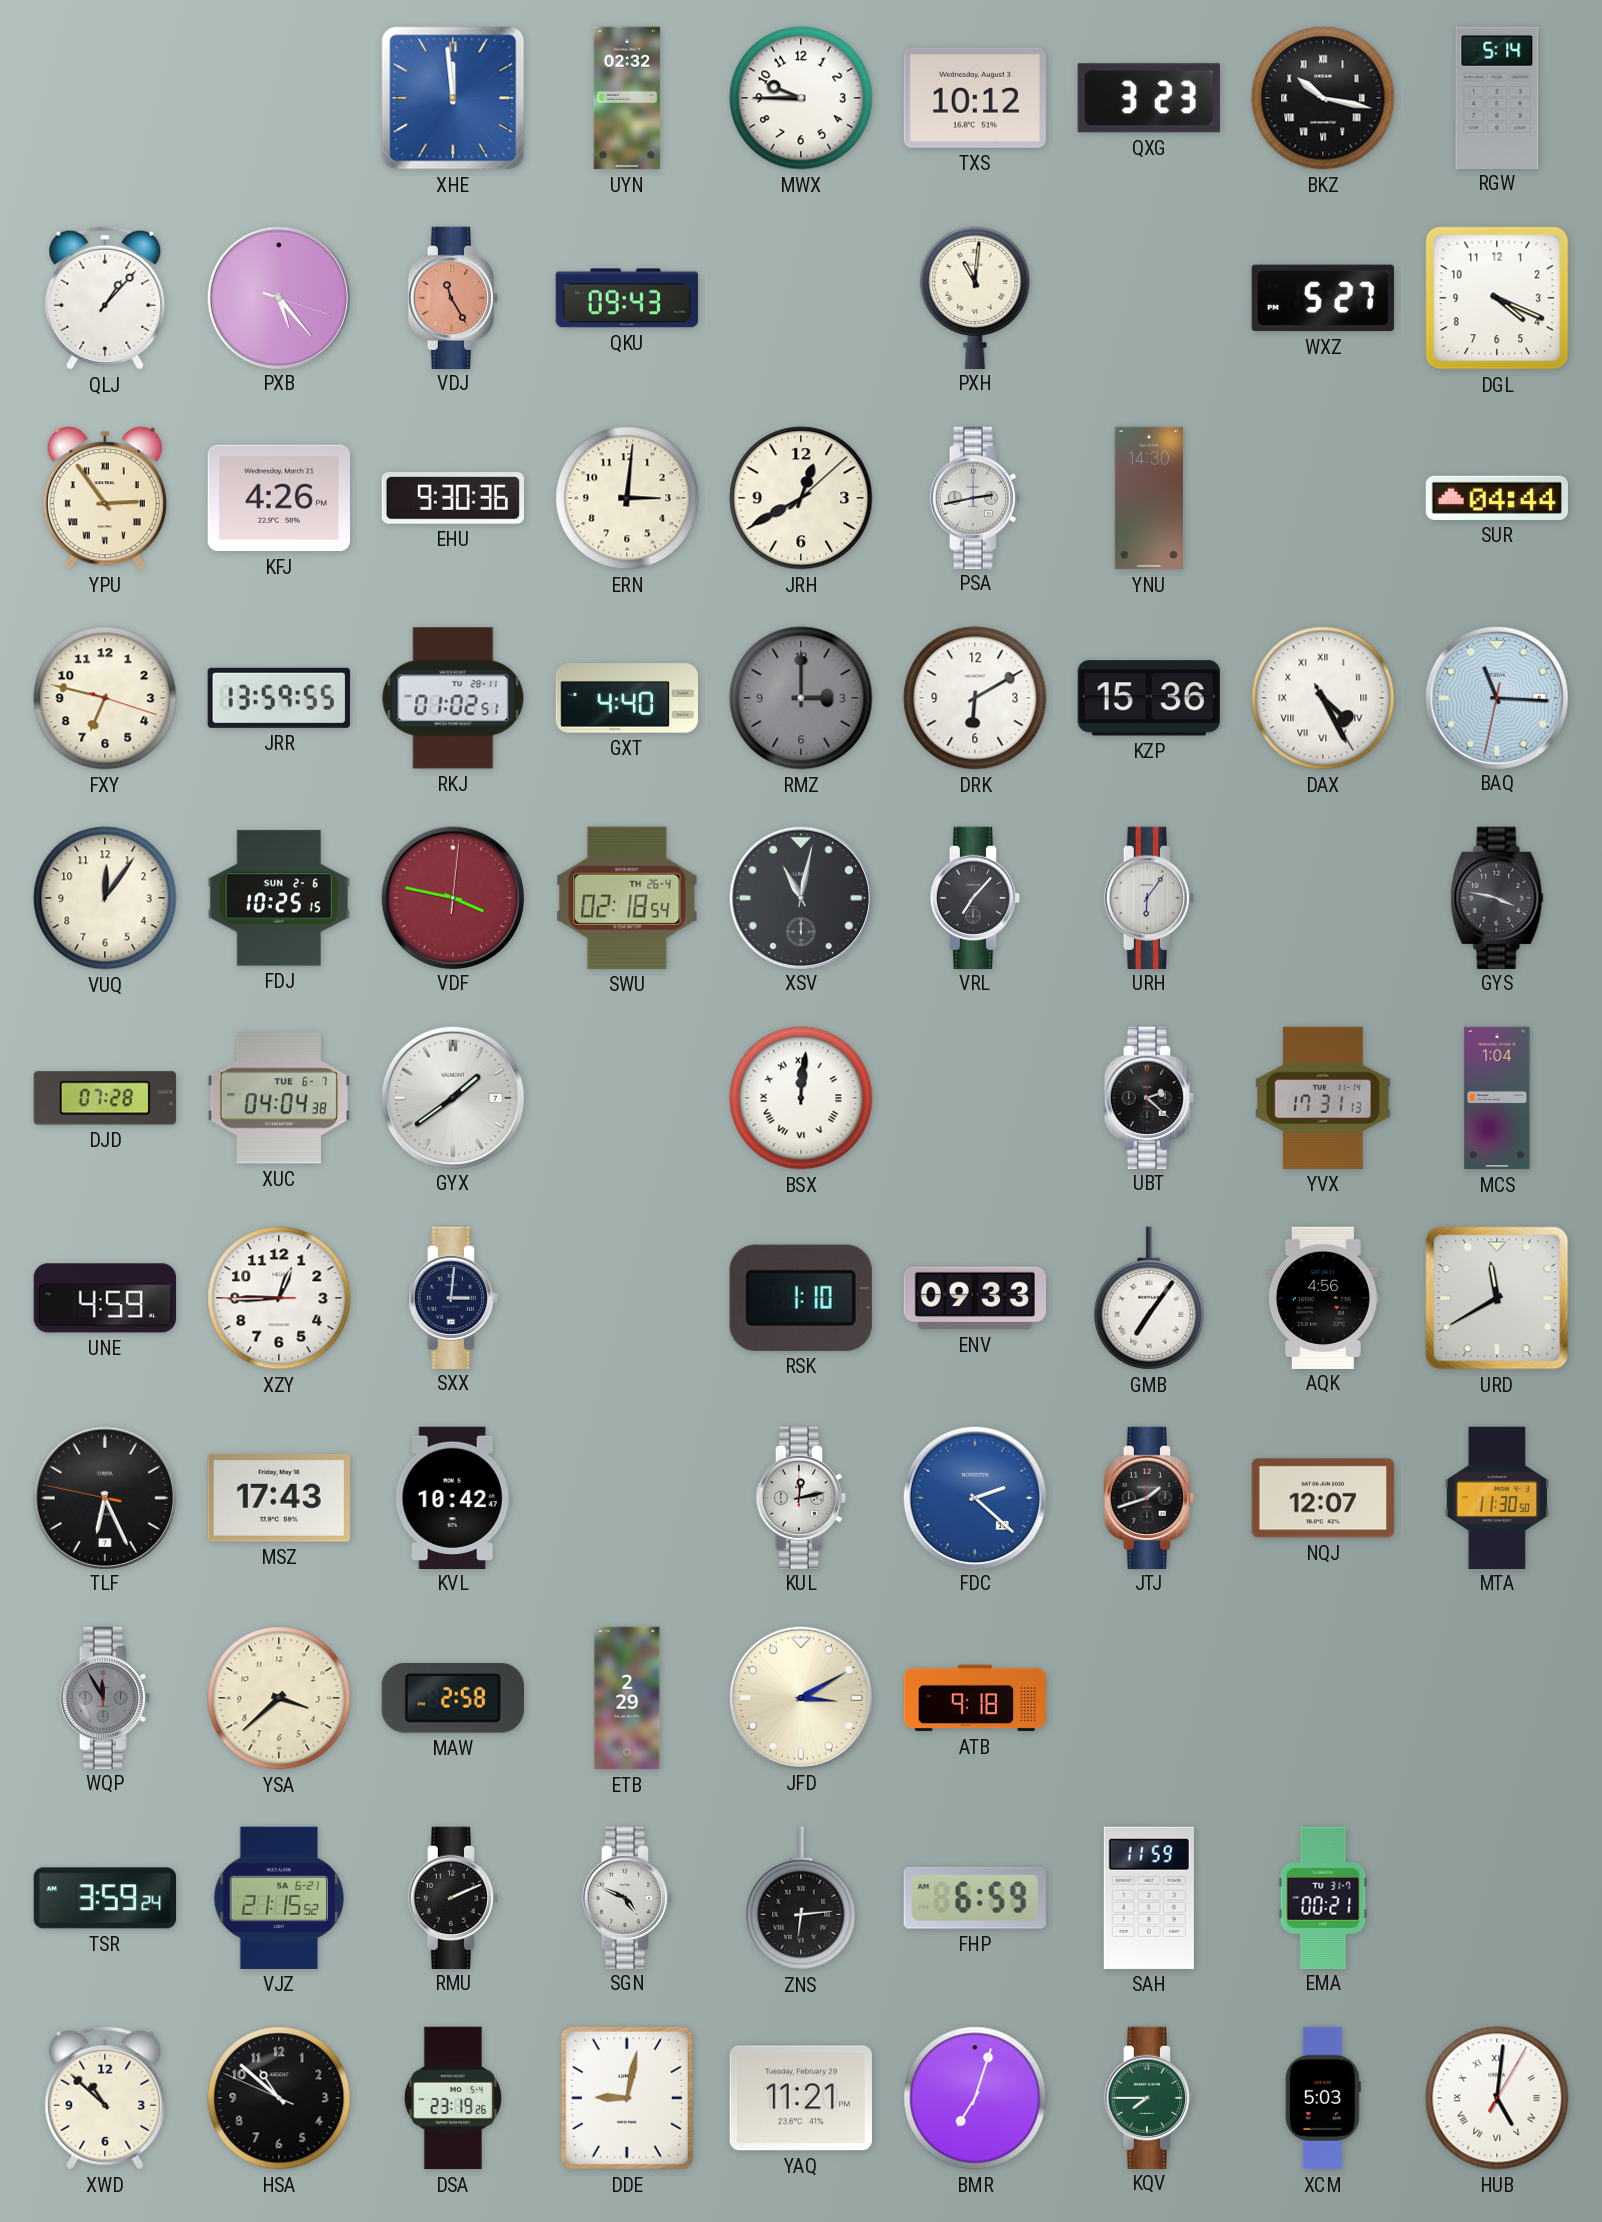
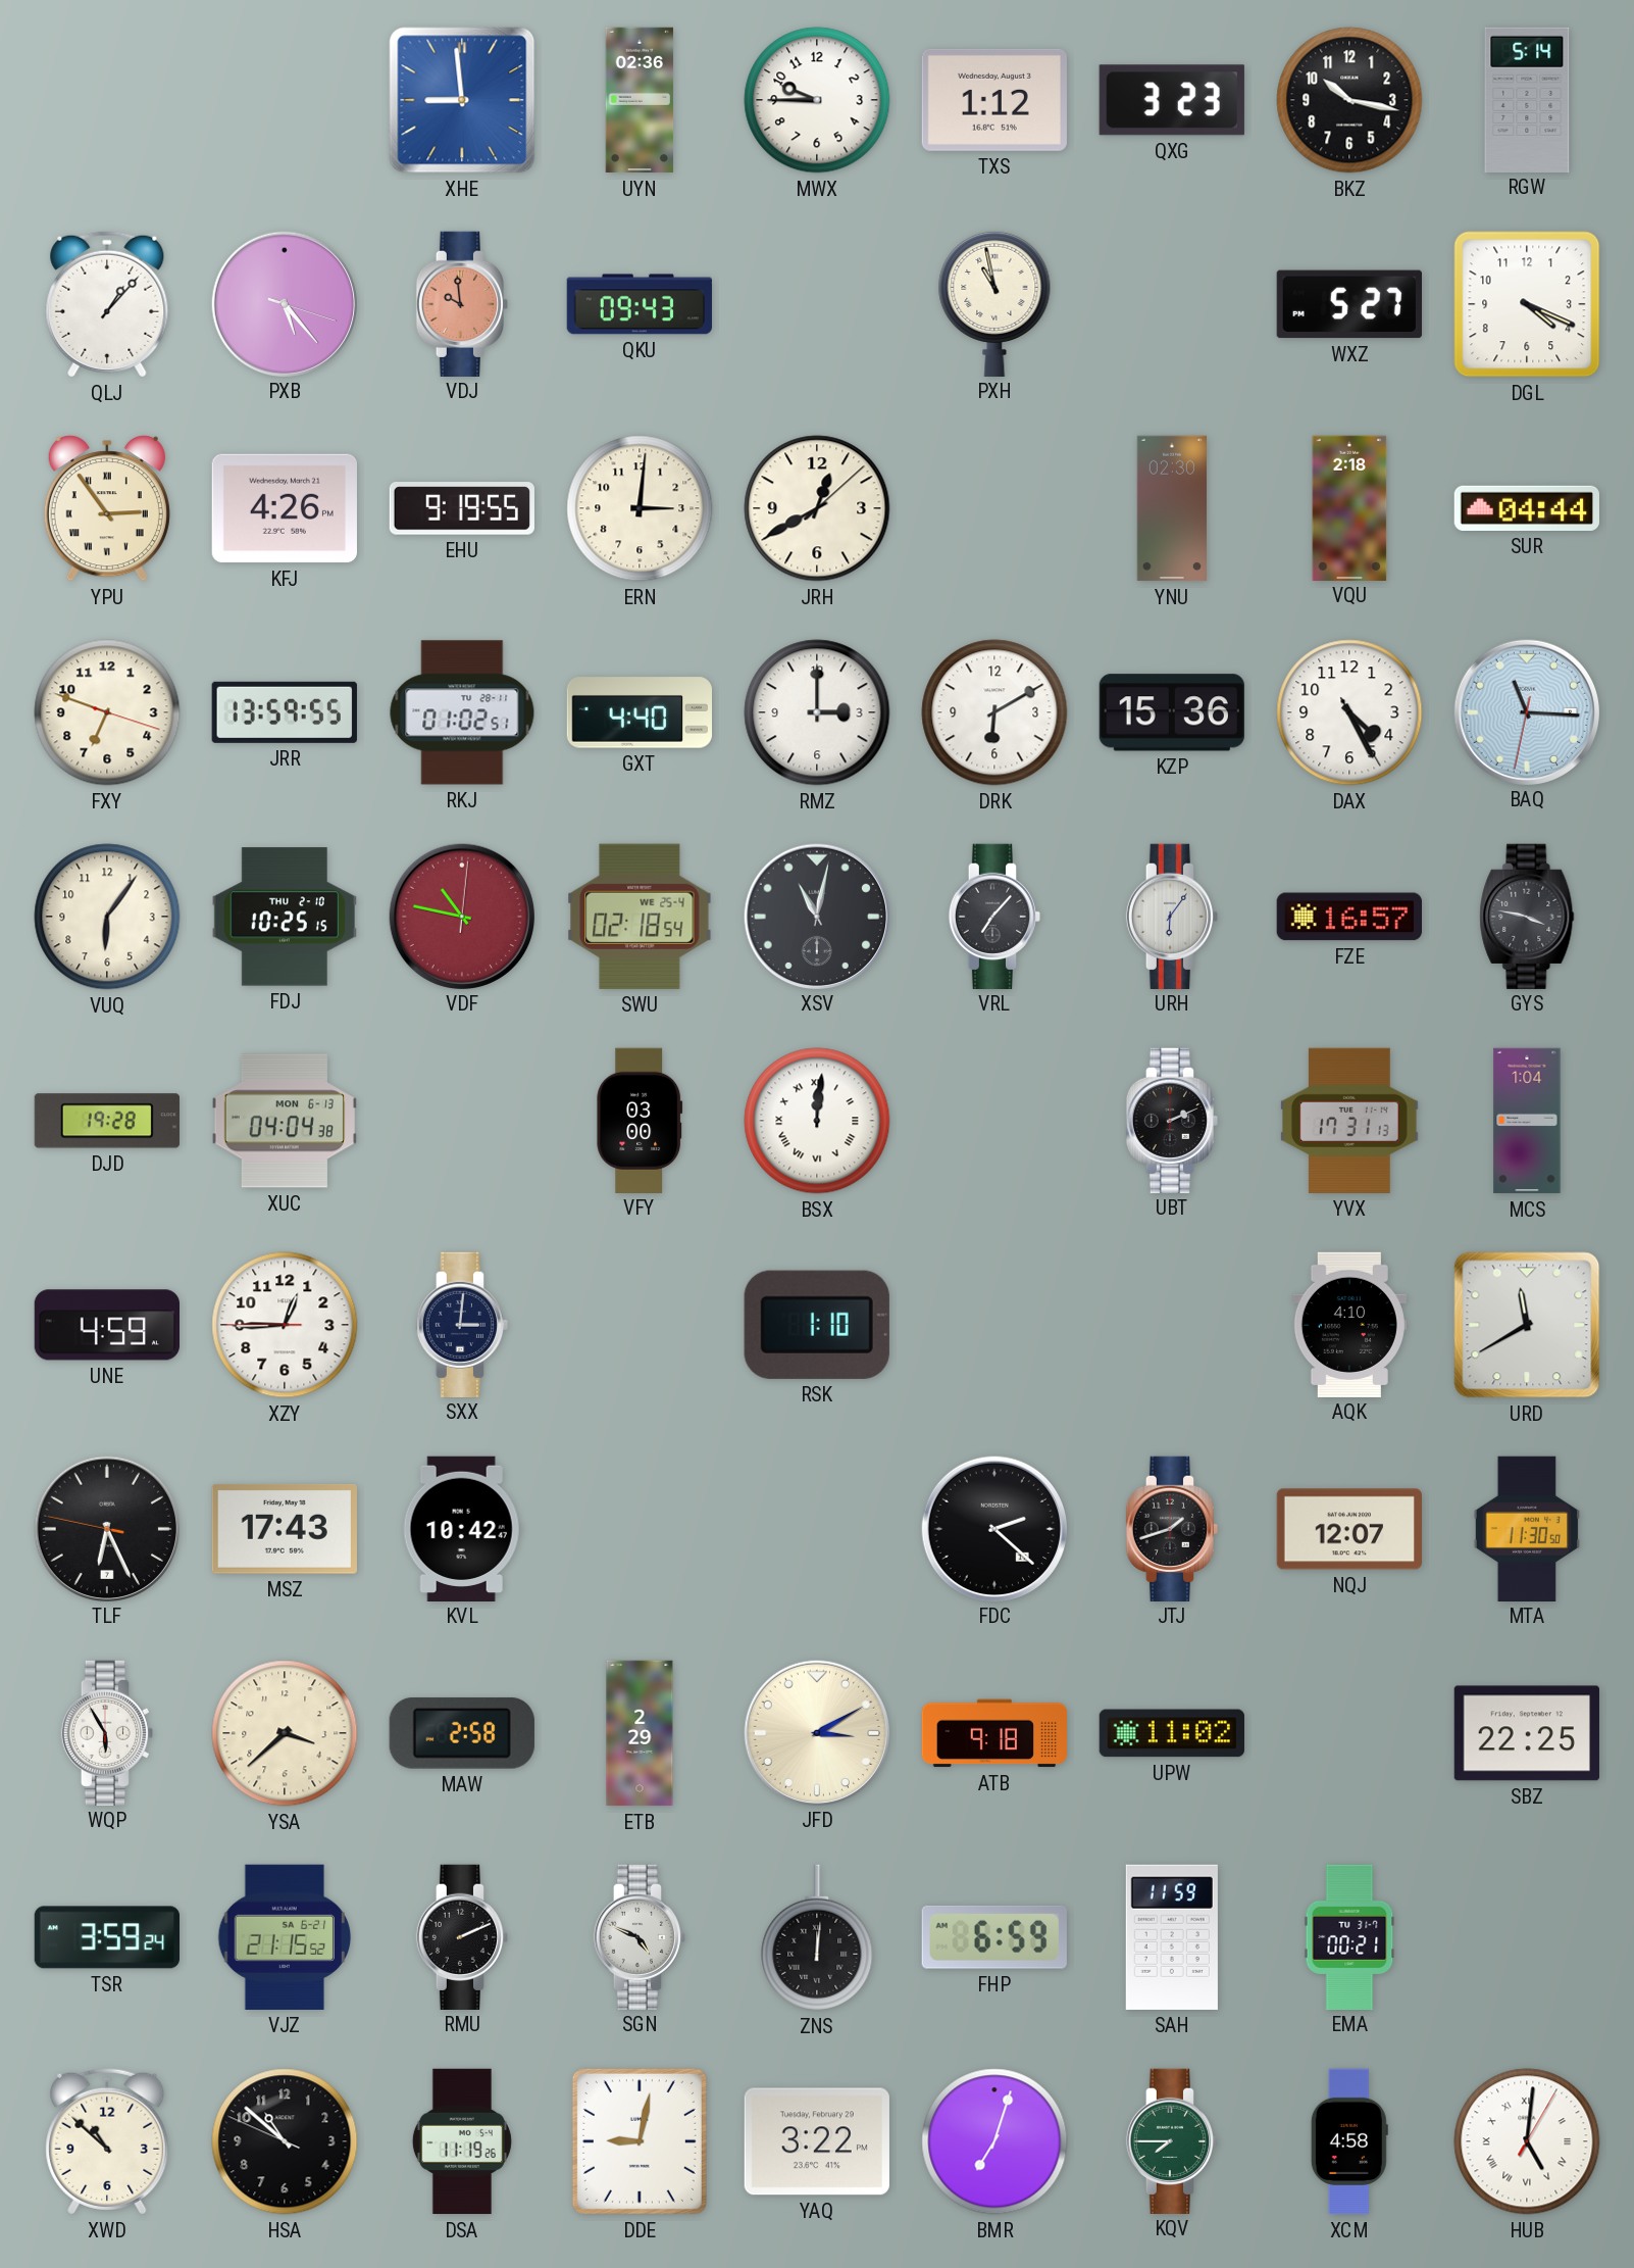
XHE: 11:59 -> 8:59
UYN: 02:32 -> 02:36
TXS: 10:12 -> 1:12
BKZ numerals: Roman -> Arabic
VDJ: 11:25 -> 9:59
PXH: 11:01 -> 10:58
EHU: 9:30 -> 9:19
PSA: 2:43 -> none
YNU: 14:30 -> 02:30
VQU: none -> 2:18
FXY: 6:47 -> 6:48
RMZ dial: grey -> white
DAX numerals: Roman -> Arabic
VUQ: 12:06 -> 6:06
FDJ date: SUN 2-6 -> THU 2-10
VDF: 3:47 -> 10:47
SWU date: TH 26-4 -> WE 25-4
FZE: none -> 16:57
DJD: 07:28 -> 19:28
XUC date: TUE 6-7 -> MON 6-13
GYX: 1:39 -> none
VFY: none -> 03:00
UBT: 2:22 -> 2:11
ENV: 09:33 -> none
GMB: 7:06 -> none
AQK: 4:56 -> 4:10
KUL: 12:13 -> none
FDC dial: blue -> black
WQP: 11:55 -> 5:55
WQP dial: grey -> white
UPW: none -> 11:02
SBZ: none -> 22:25
ZNS: 6:14 -> 12:01
DSA: 23:19 -> 11:19
YAQ: 11:21 -> 3:22
XCM: 5:03 -> 4:58
